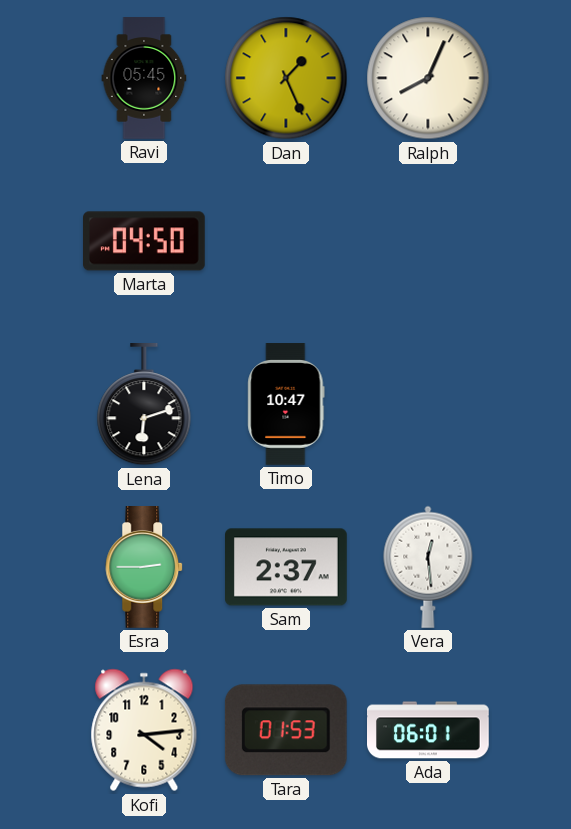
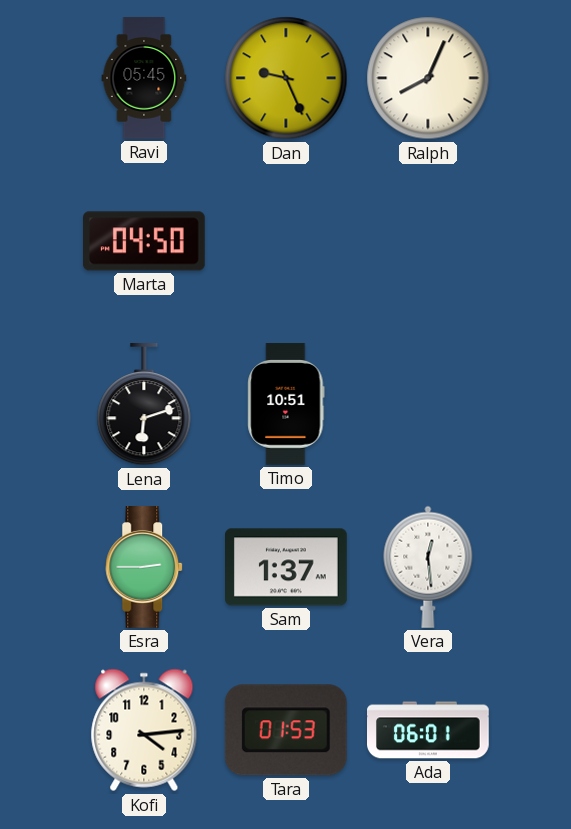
Dan: 1:26 -> 9:26
Timo: 10:47 -> 10:51
Sam: 2:37 -> 1:37
